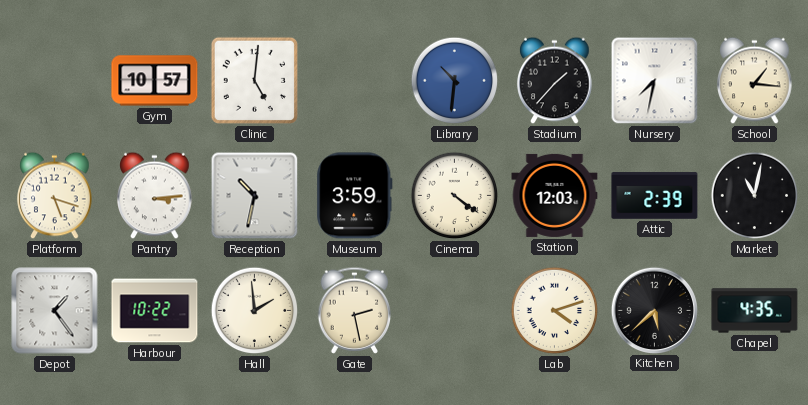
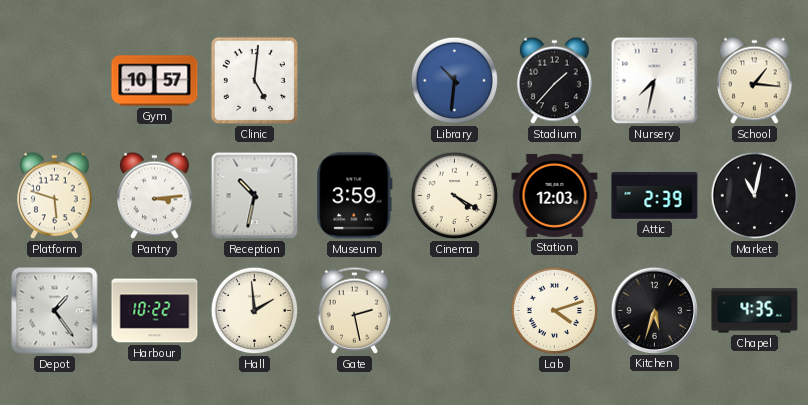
Platform: 5:18 -> 5:48
Cinema: 4:21 -> 4:20
Kitchen: 5:38 -> 5:33
